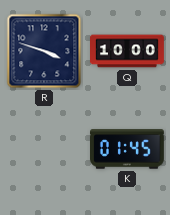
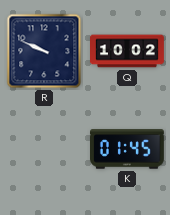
R: 3:48 -> 9:49
Q: 10:00 -> 10:02
